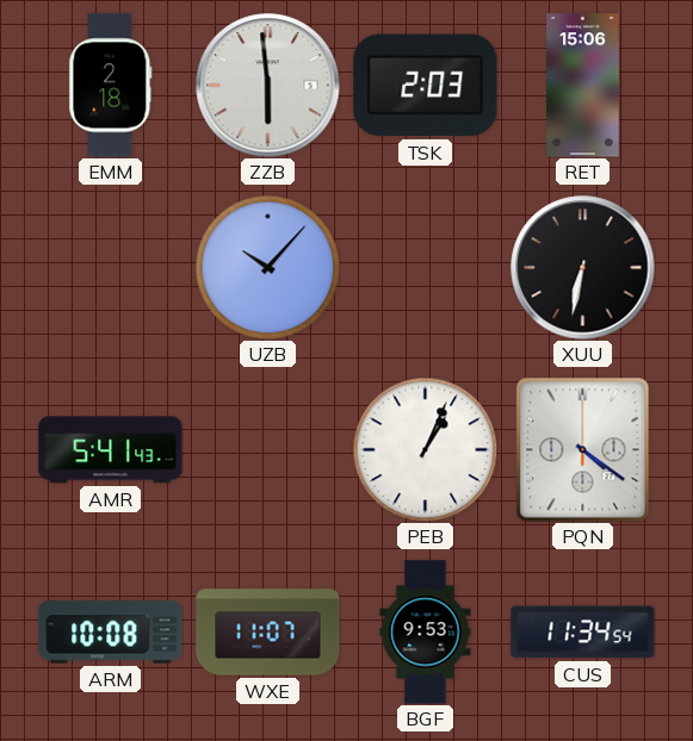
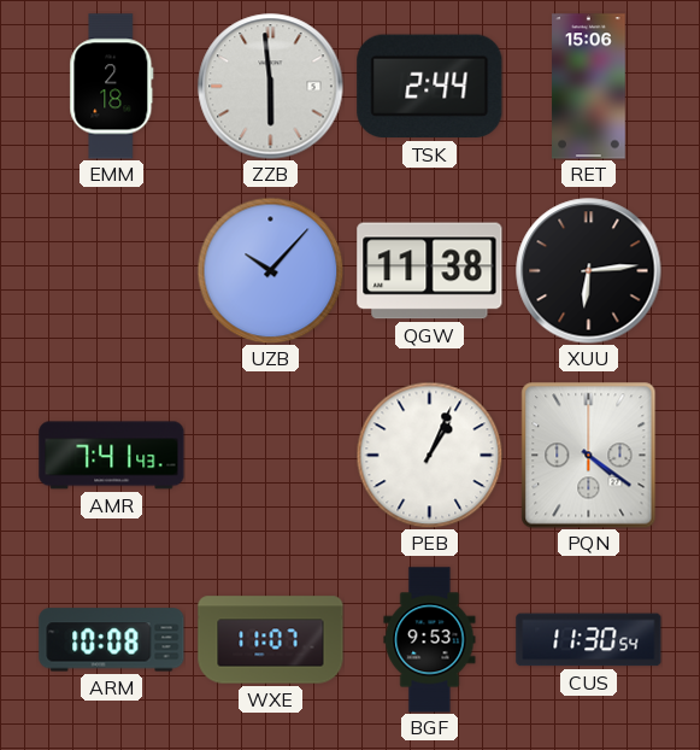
TSK: 2:03 -> 2:44
QGW: none -> 11:38
XUU: 6:32 -> 6:14
AMR: 5:41 -> 7:41
CUS: 11:34 -> 11:30
